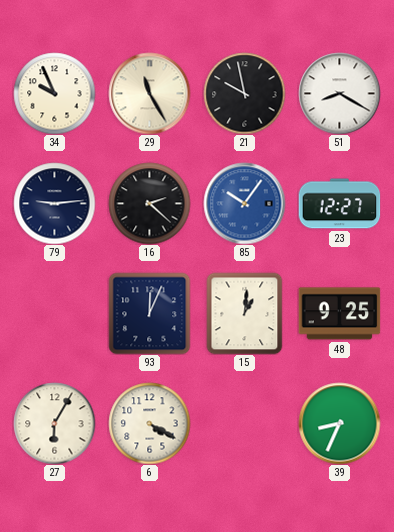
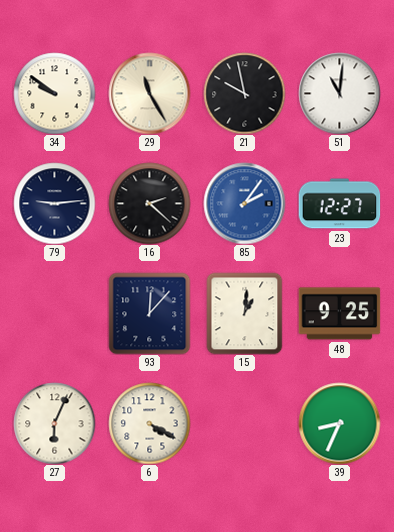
34: 9:56 -> 9:51
51: 8:20 -> 11:01
85: 10:06 -> 2:06
93: 12:04 -> 12:07
27: 6:05 -> 6:04
